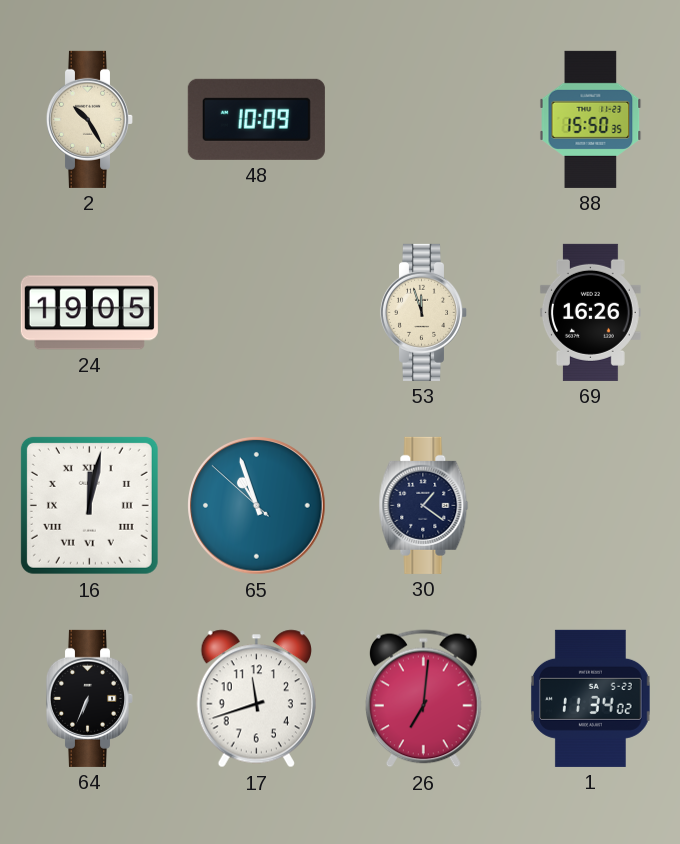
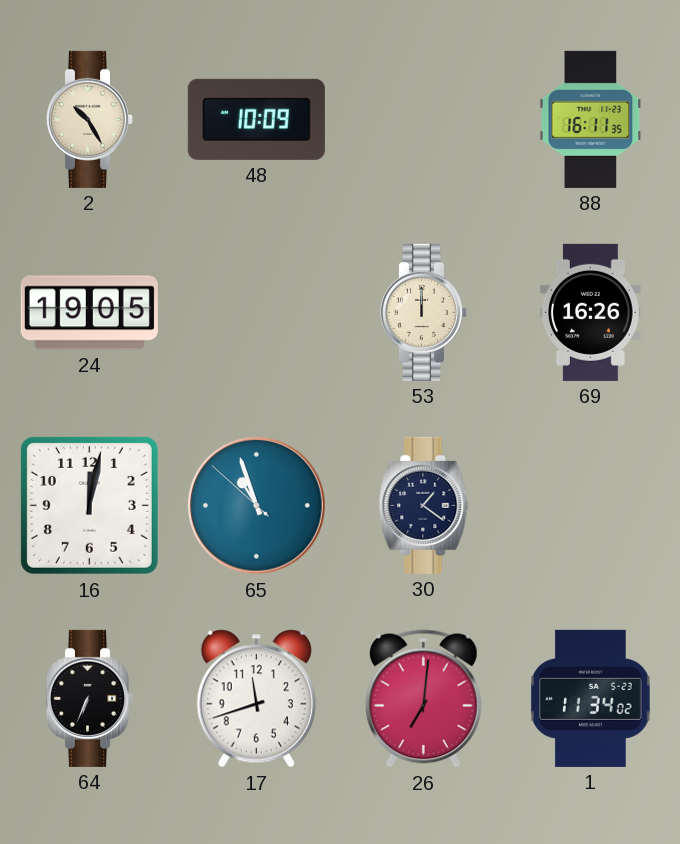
88: 15:50 -> 16:11
53: 11:57 -> 12:00
16 numerals: Roman -> Arabic
